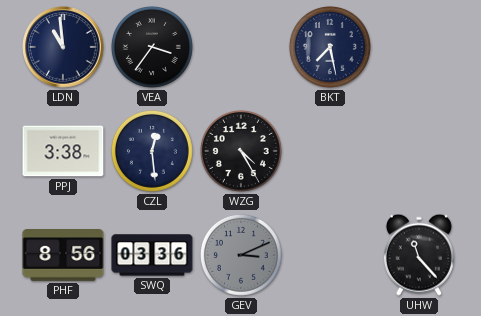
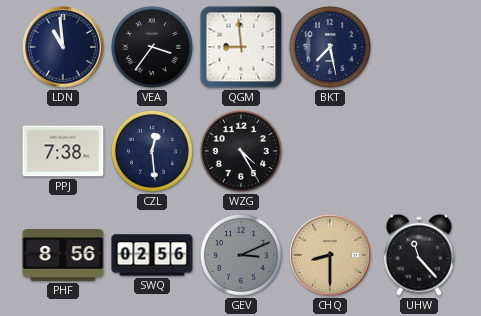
QGM: none -> 8:59
PPJ: 3:38 -> 7:38
SWQ: 03:36 -> 02:56
CHQ: none -> 8:30
